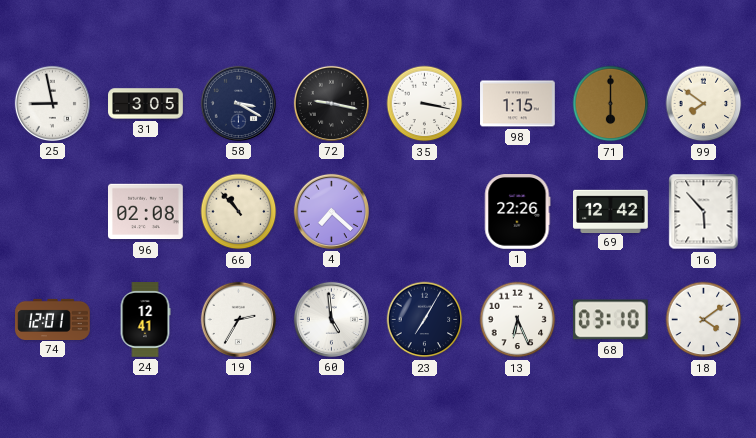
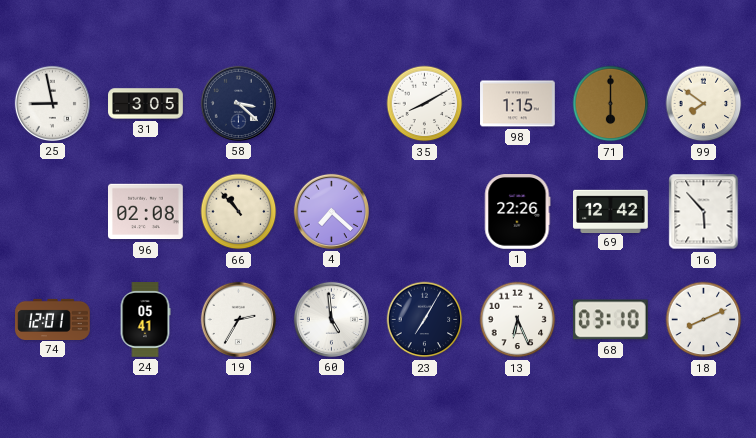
58: 3:20 -> 3:22
72: 9:17 -> none
35: 3:17 -> 8:10
24: 12:41 -> 05:41
18: 4:09 -> 8:11
